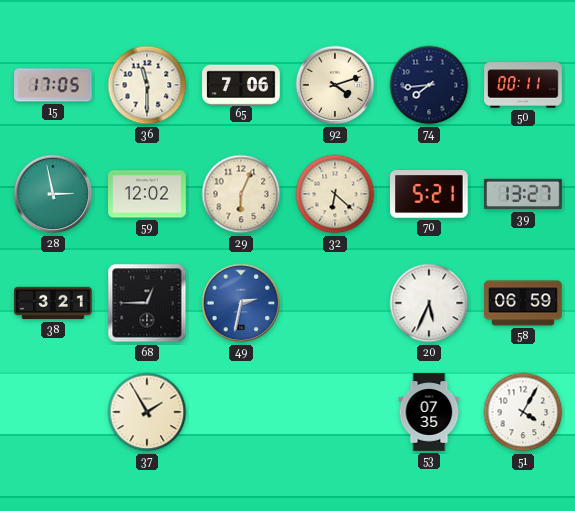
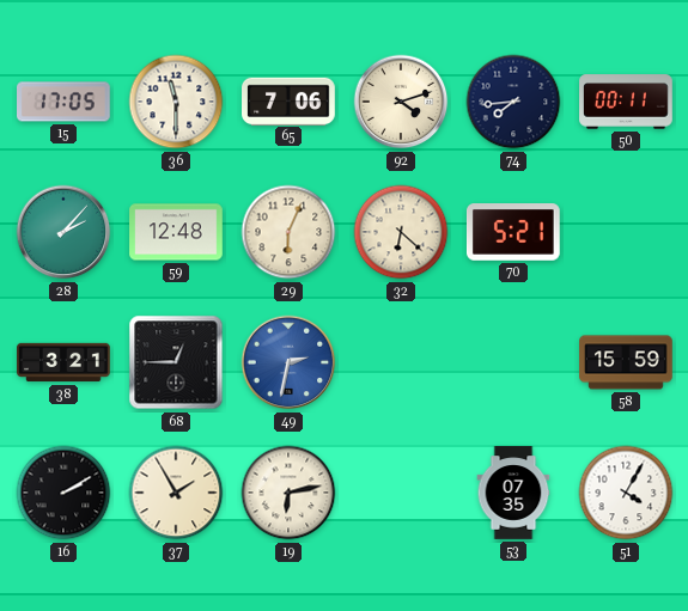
28: 2:58 -> 2:07
59: 12:02 -> 12:48
39: 13:27 -> none
20: 5:34 -> none
58: 06:59 -> 15:59
16: none -> 2:10
19: none -> 6:13
